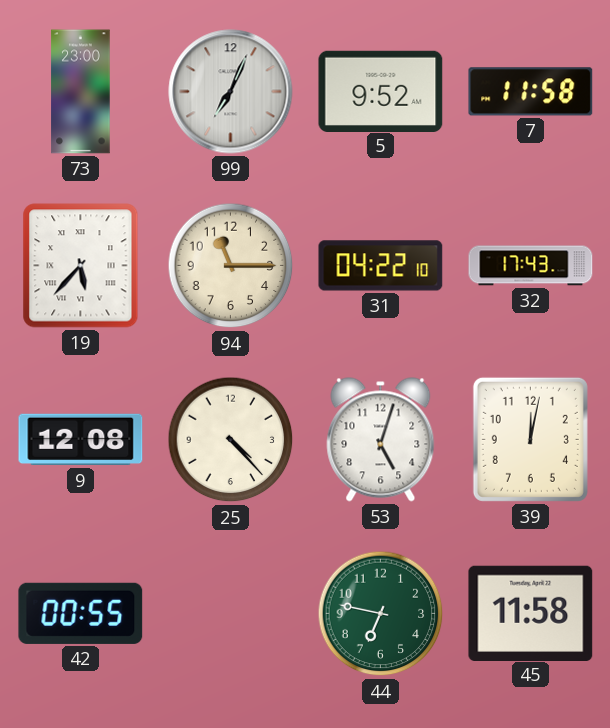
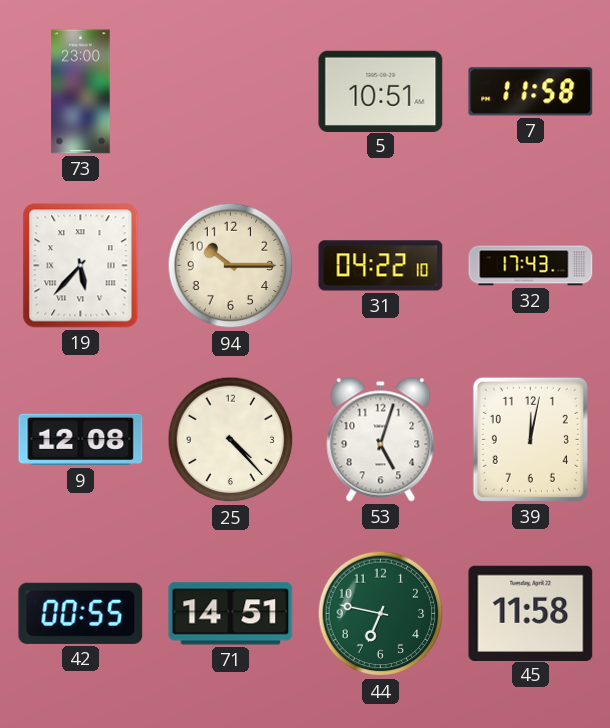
99: 7:04 -> none
5: 9:52 -> 10:51
94: 11:15 -> 10:15
71: none -> 14:51
